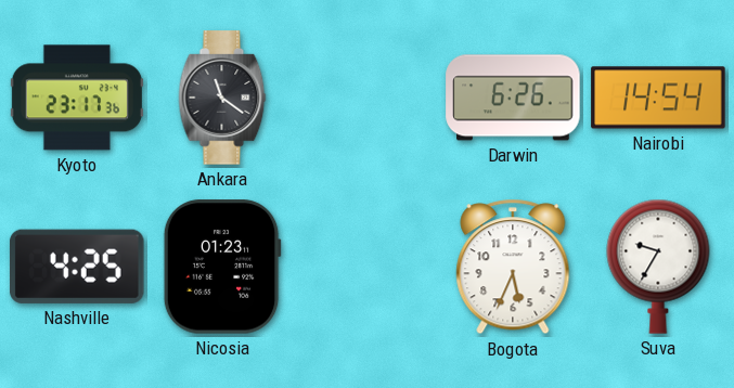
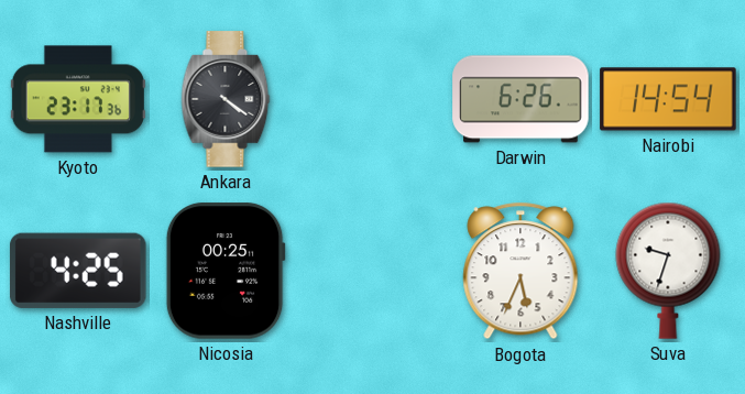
Ankara: 11:21 -> 4:21
Nicosia: 01:23 -> 00:25
Suva: 9:35 -> 9:33
